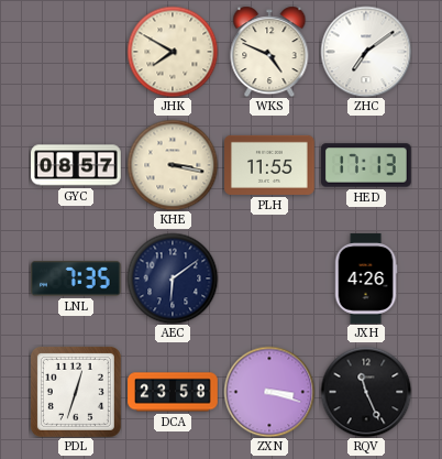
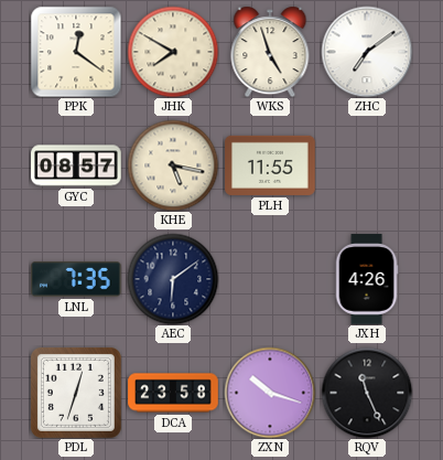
PPK: none -> 12:21
WKS: 4:49 -> 4:57
KHE: 3:17 -> 5:17
HED: 17:13 -> none
ZXN: 3:18 -> 10:18
